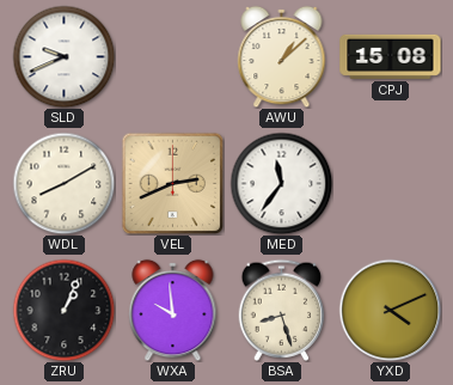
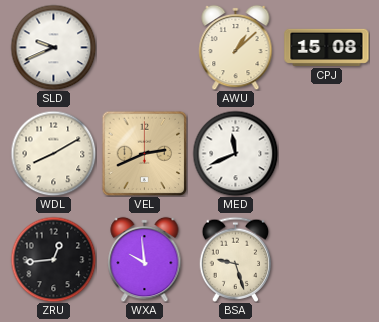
MED: 11:36 -> 11:41
ZRU: 1:04 -> 12:44
BSA: 8:27 -> 9:27
YXD: 4:11 -> none
